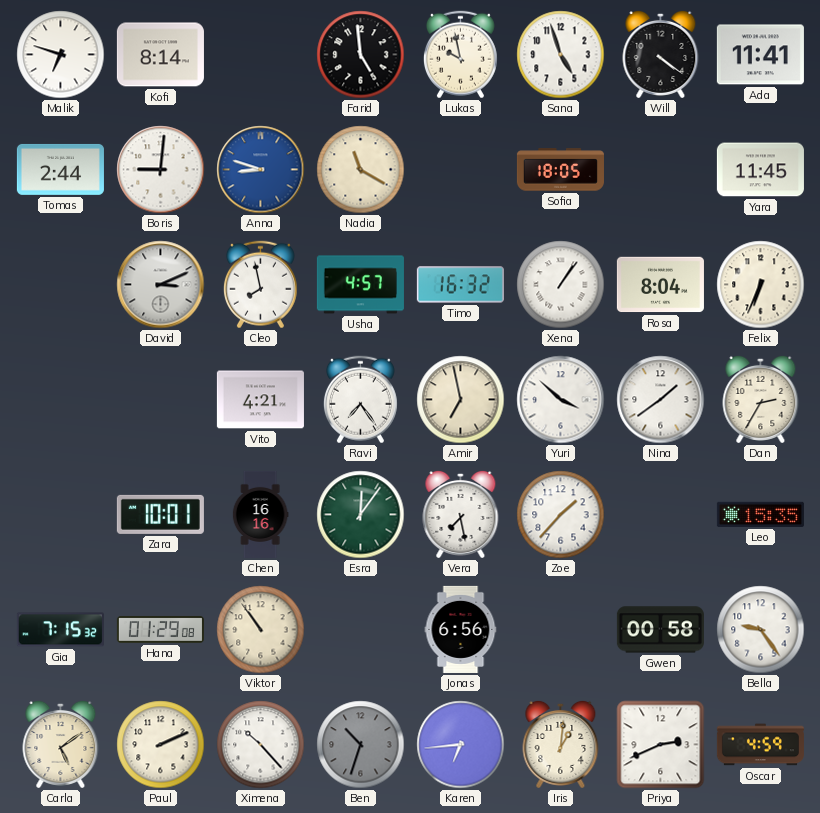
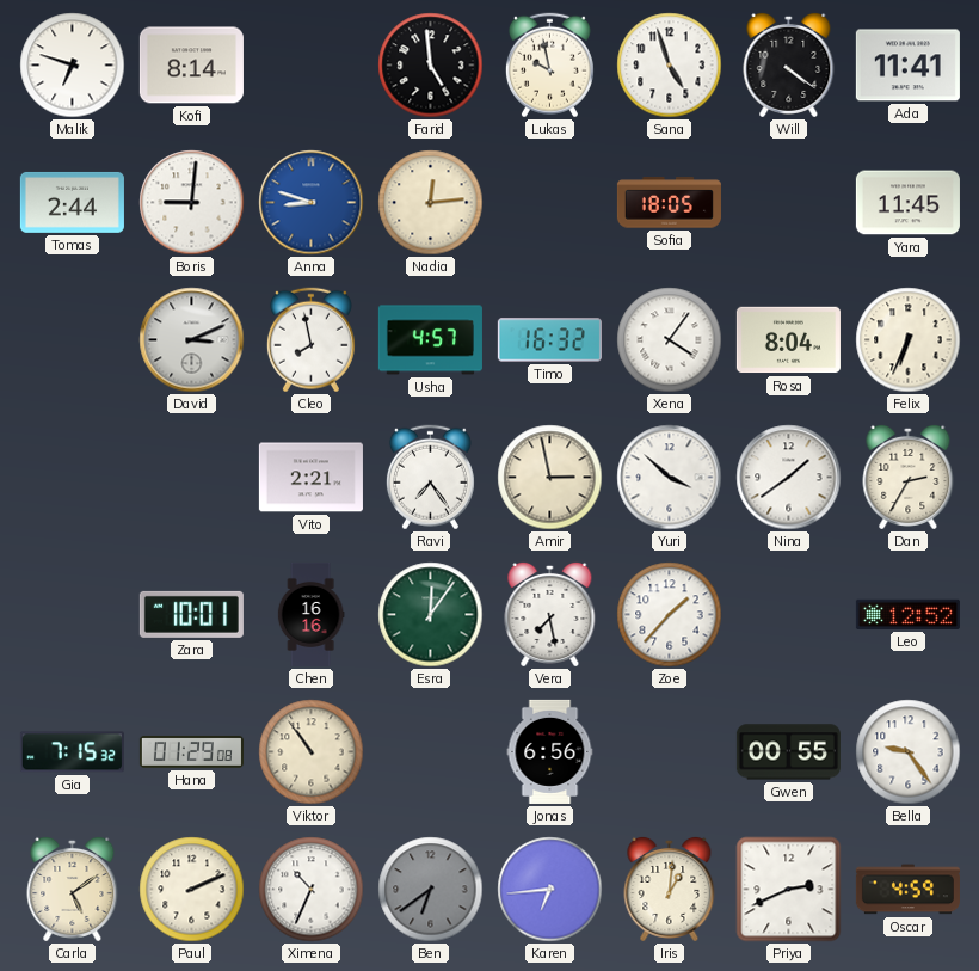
Nadia: 11:20 -> 12:14
Xena: 1:06 -> 4:06
Vito: 4:21 -> 2:21
Amir: 6:58 -> 2:58
Leo: 15:35 -> 12:52
Gwen: 00:58 -> 00:55
Ximena: 10:23 -> 10:34
Ben: 10:33 -> 6:39
